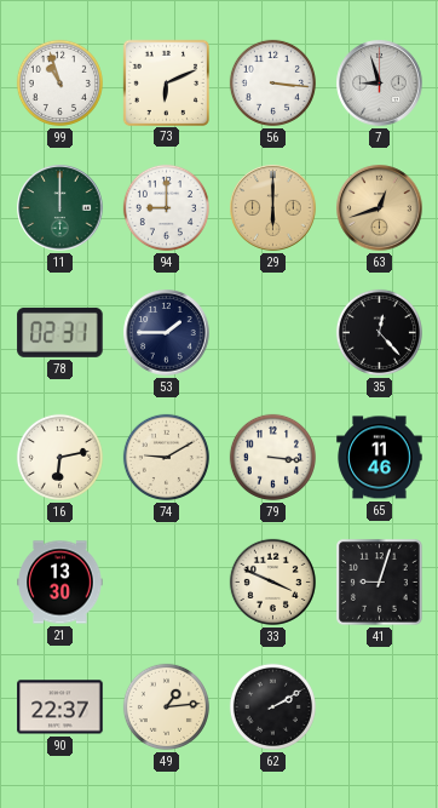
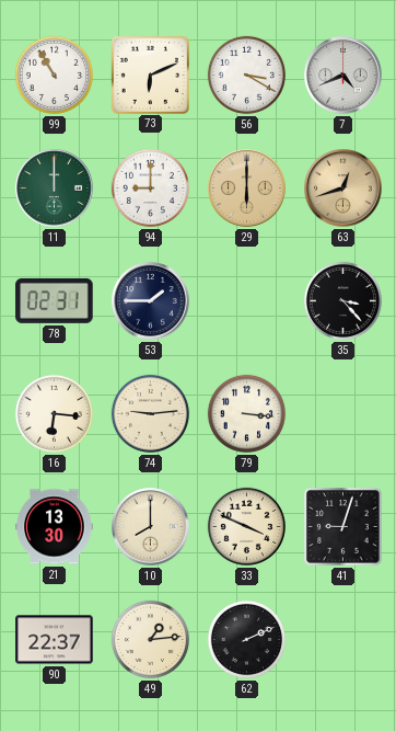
99: 10:57 -> 10:55
56: 3:16 -> 3:20
7: 8:57 -> 4:41
35: 12:23 -> 3:23
16: 6:13 -> 6:16
74: 9:10 -> 9:14
65: 11:46 -> none
10: none -> 8:00
62: 2:10 -> 2:11
